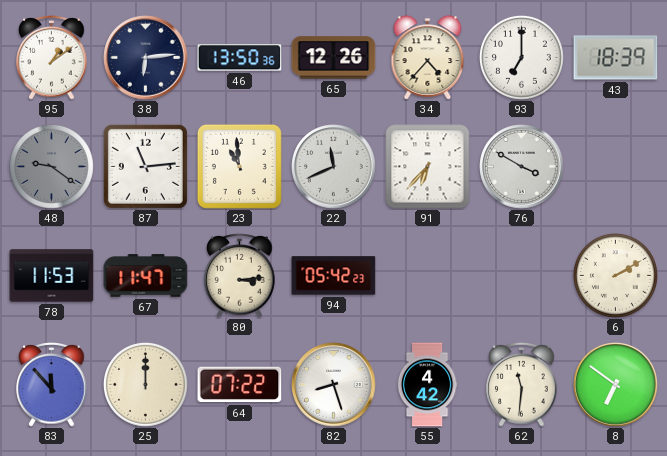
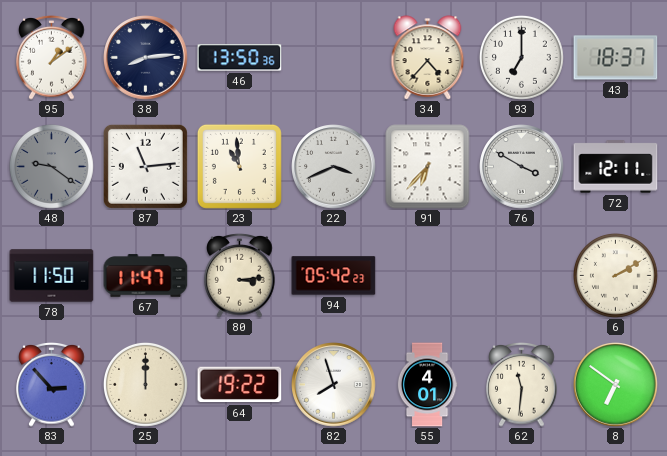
38: 6:14 -> 8:14
65: 12:26 -> none
43: 18:39 -> 18:37
22: 11:41 -> 3:41
72: none -> 12:11
78: 11:53 -> 11:50
83: 11:53 -> 2:53
64: 07:22 -> 19:22
82: 8:27 -> 7:57
55: 4:42 -> 4:01
